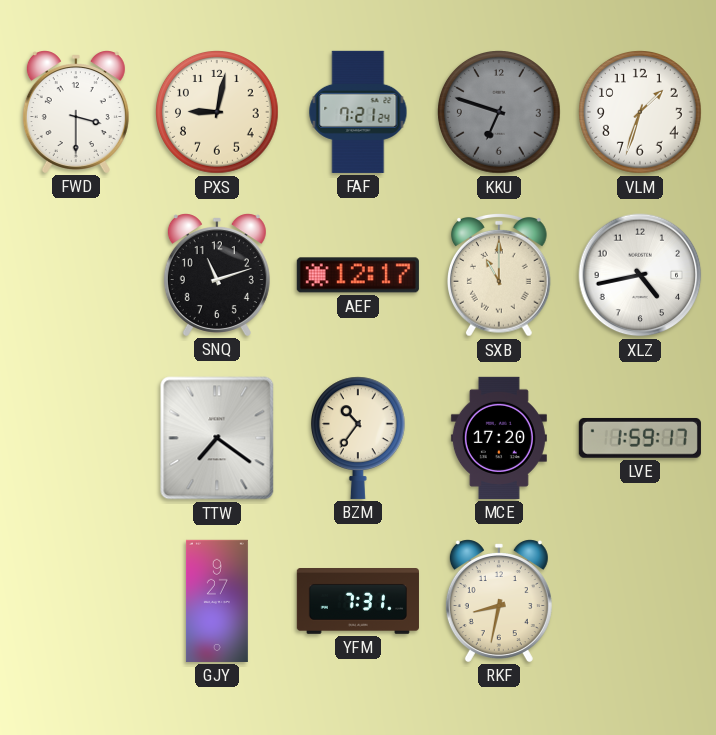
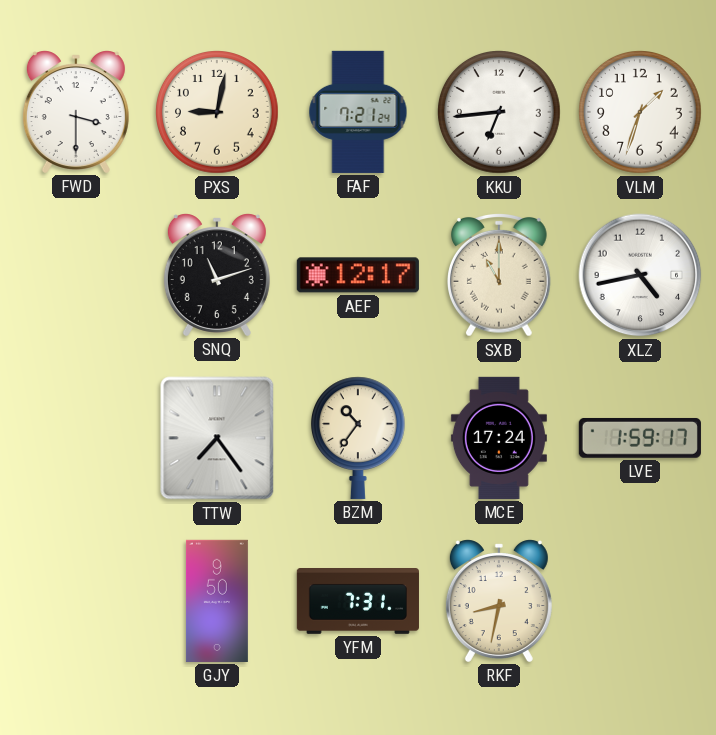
KKU: 6:48 -> 6:44
KKU dial: grey -> white
TTW: 7:21 -> 7:24
MCE: 17:20 -> 17:24
GJY: 9:27 -> 9:50
